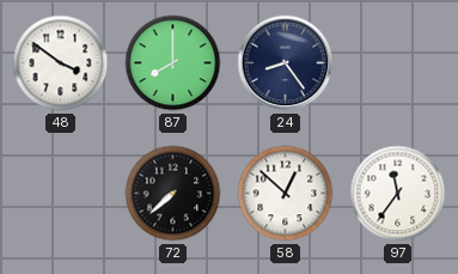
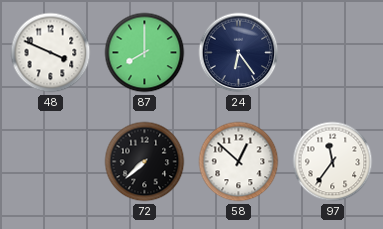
48: 3:51 -> 3:49
24: 8:24 -> 6:24
